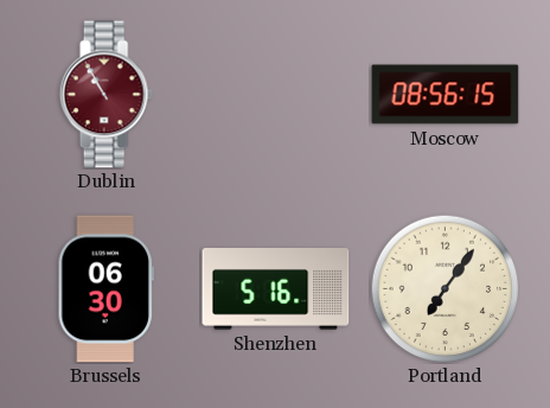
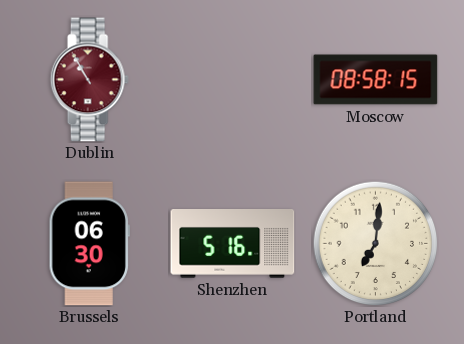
Moscow: 08:56 -> 08:58
Portland: 7:06 -> 7:01
